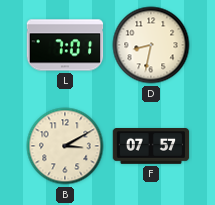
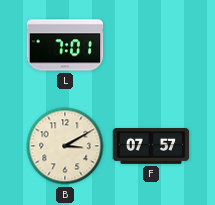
D: 8:32 -> none
